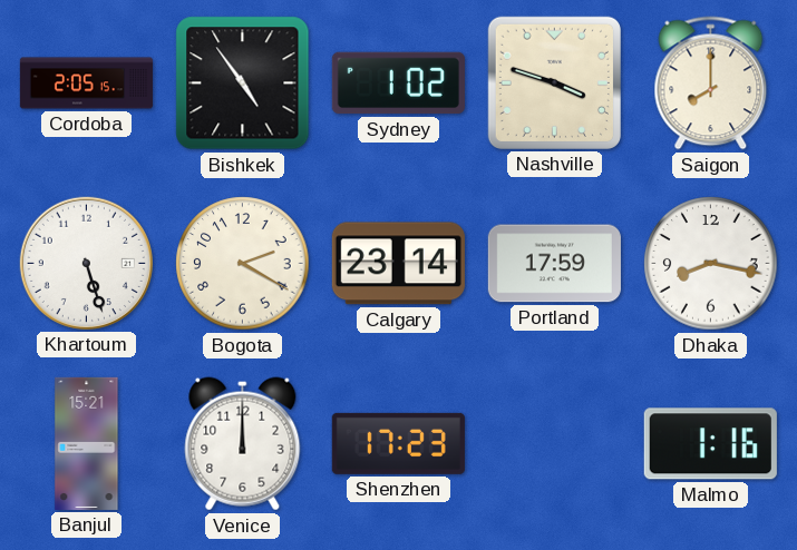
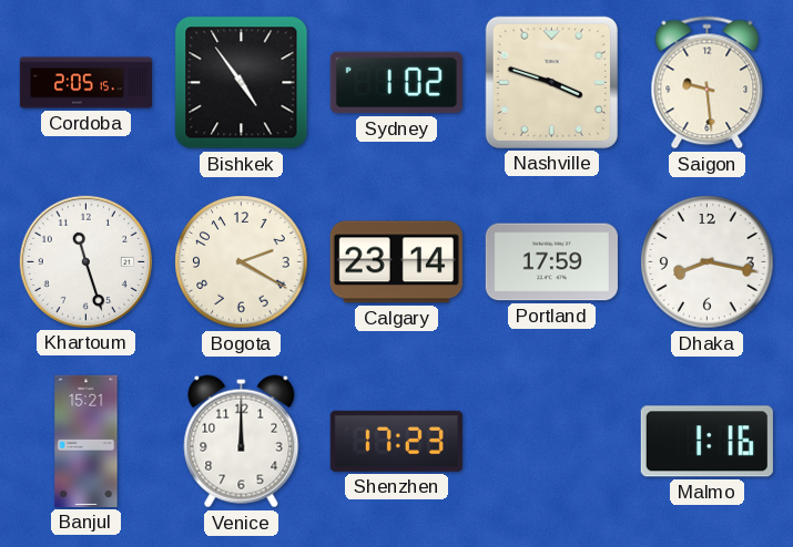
Saigon: 8:00 -> 9:29
Khartoum: 5:27 -> 11:27
